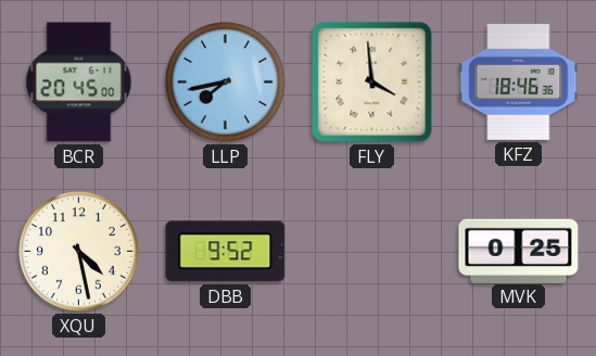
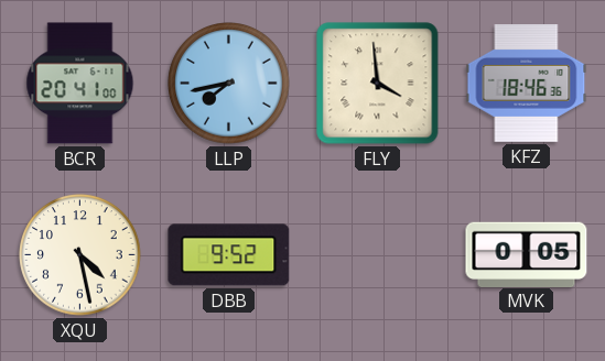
BCR: 20:45 -> 20:41
MVK: 0:25 -> 0:05
